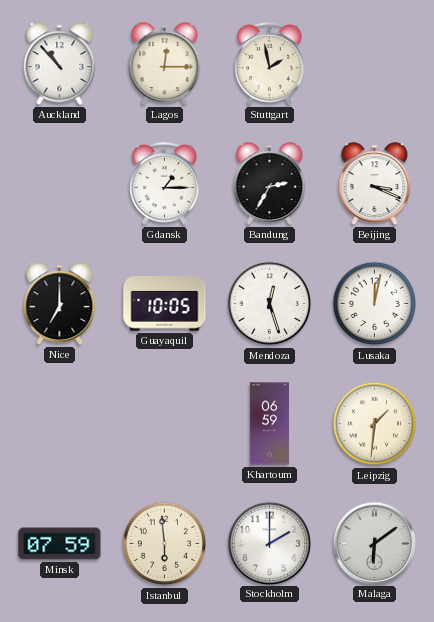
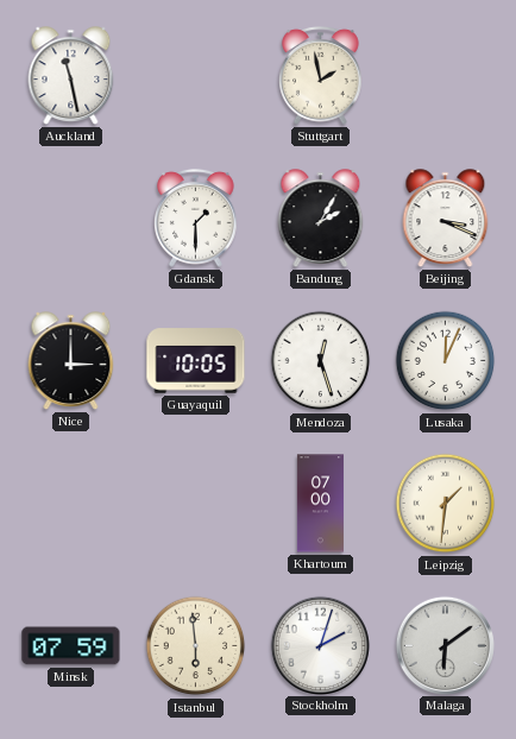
Auckland: 10:53 -> 11:28
Lagos: 12:15 -> none
Gdansk: 1:15 -> 1:30
Bandung: 2:35 -> 2:05
Nice: 7:00 -> 3:00
Lusaka: 12:02 -> 12:04
Khartoum: 06:59 -> 07:00
Stockholm: 2:00 -> 2:03
